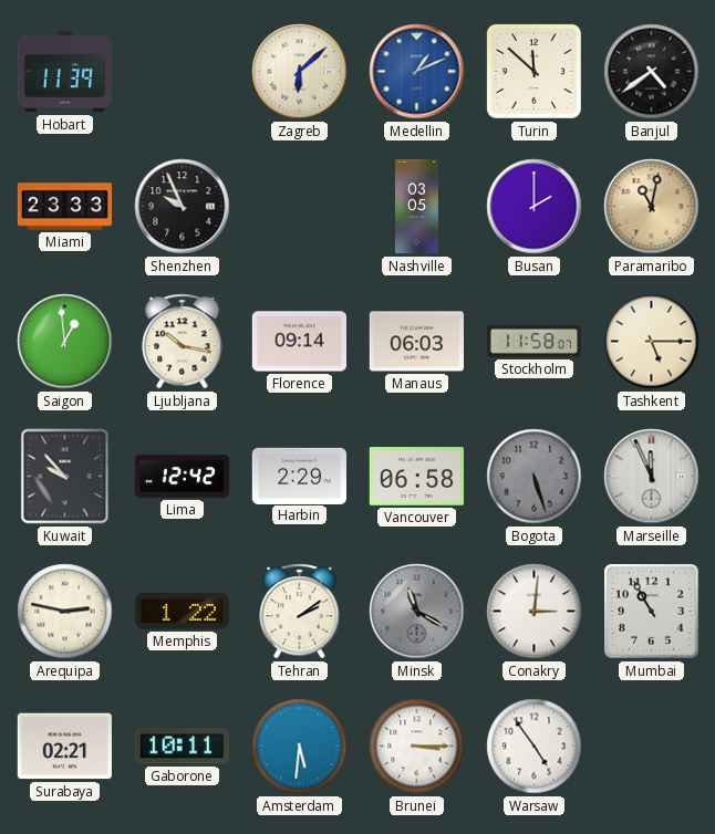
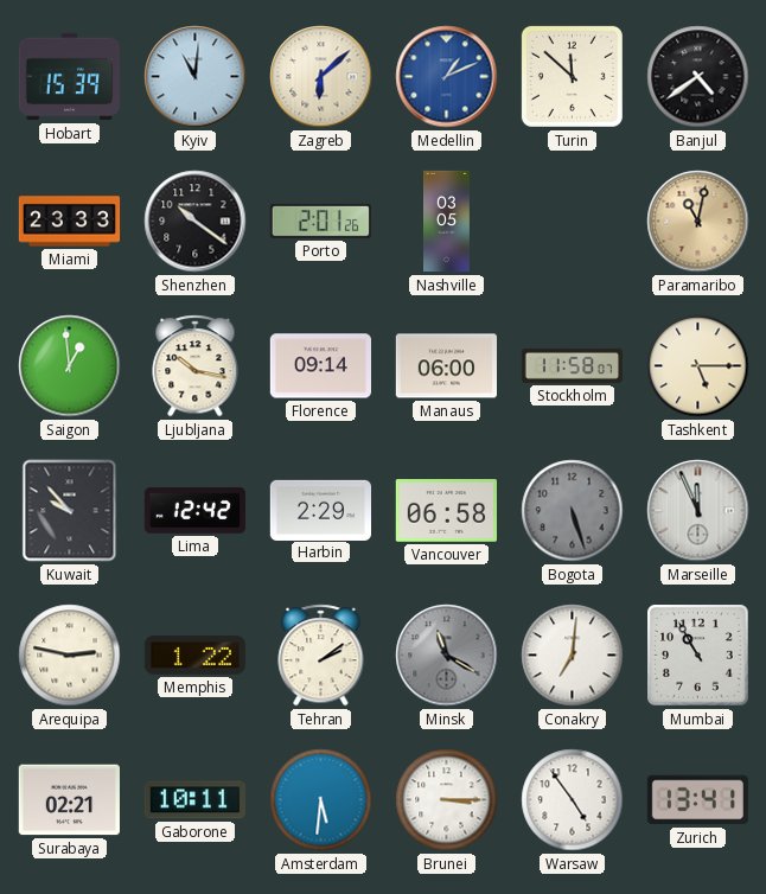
Hobart: 11:39 -> 15:39
Kyiv: none -> 11:01
Shenzhen: 9:56 -> 10:21
Porto: none -> 2:01
Busan: 2:00 -> none
Manaus: 06:03 -> 06:00
Conakry: 3:01 -> 7:01
Zurich: none -> 13:41
